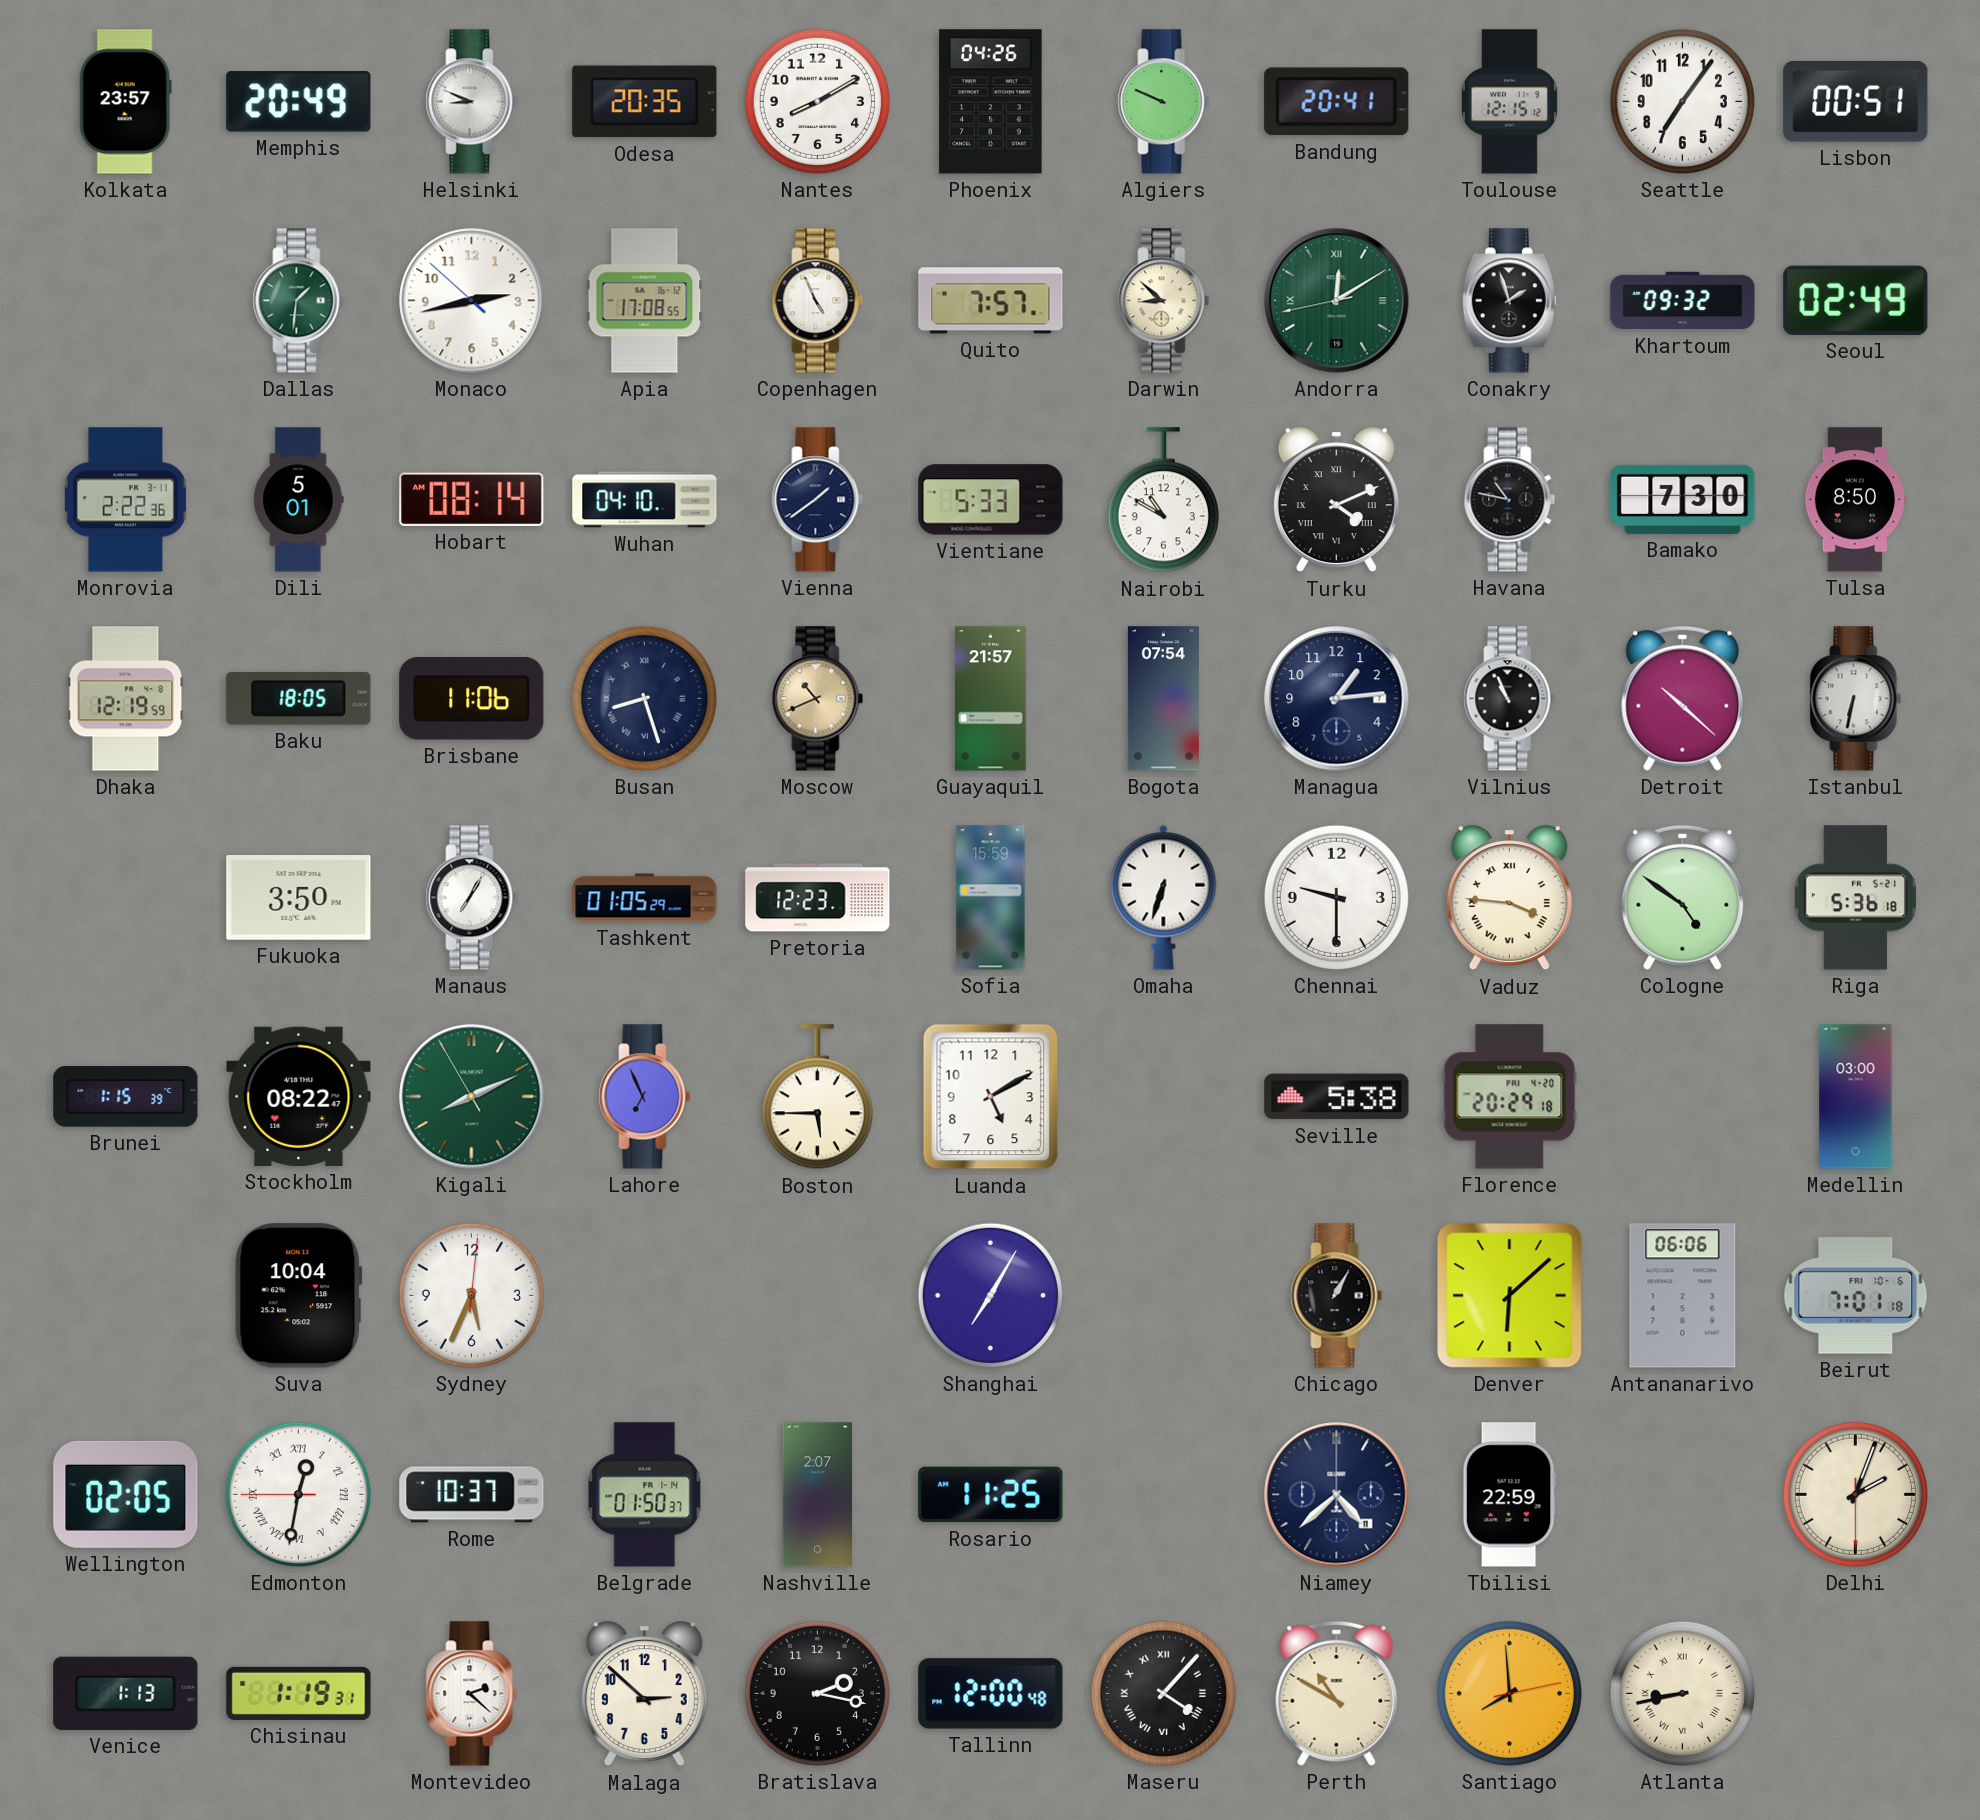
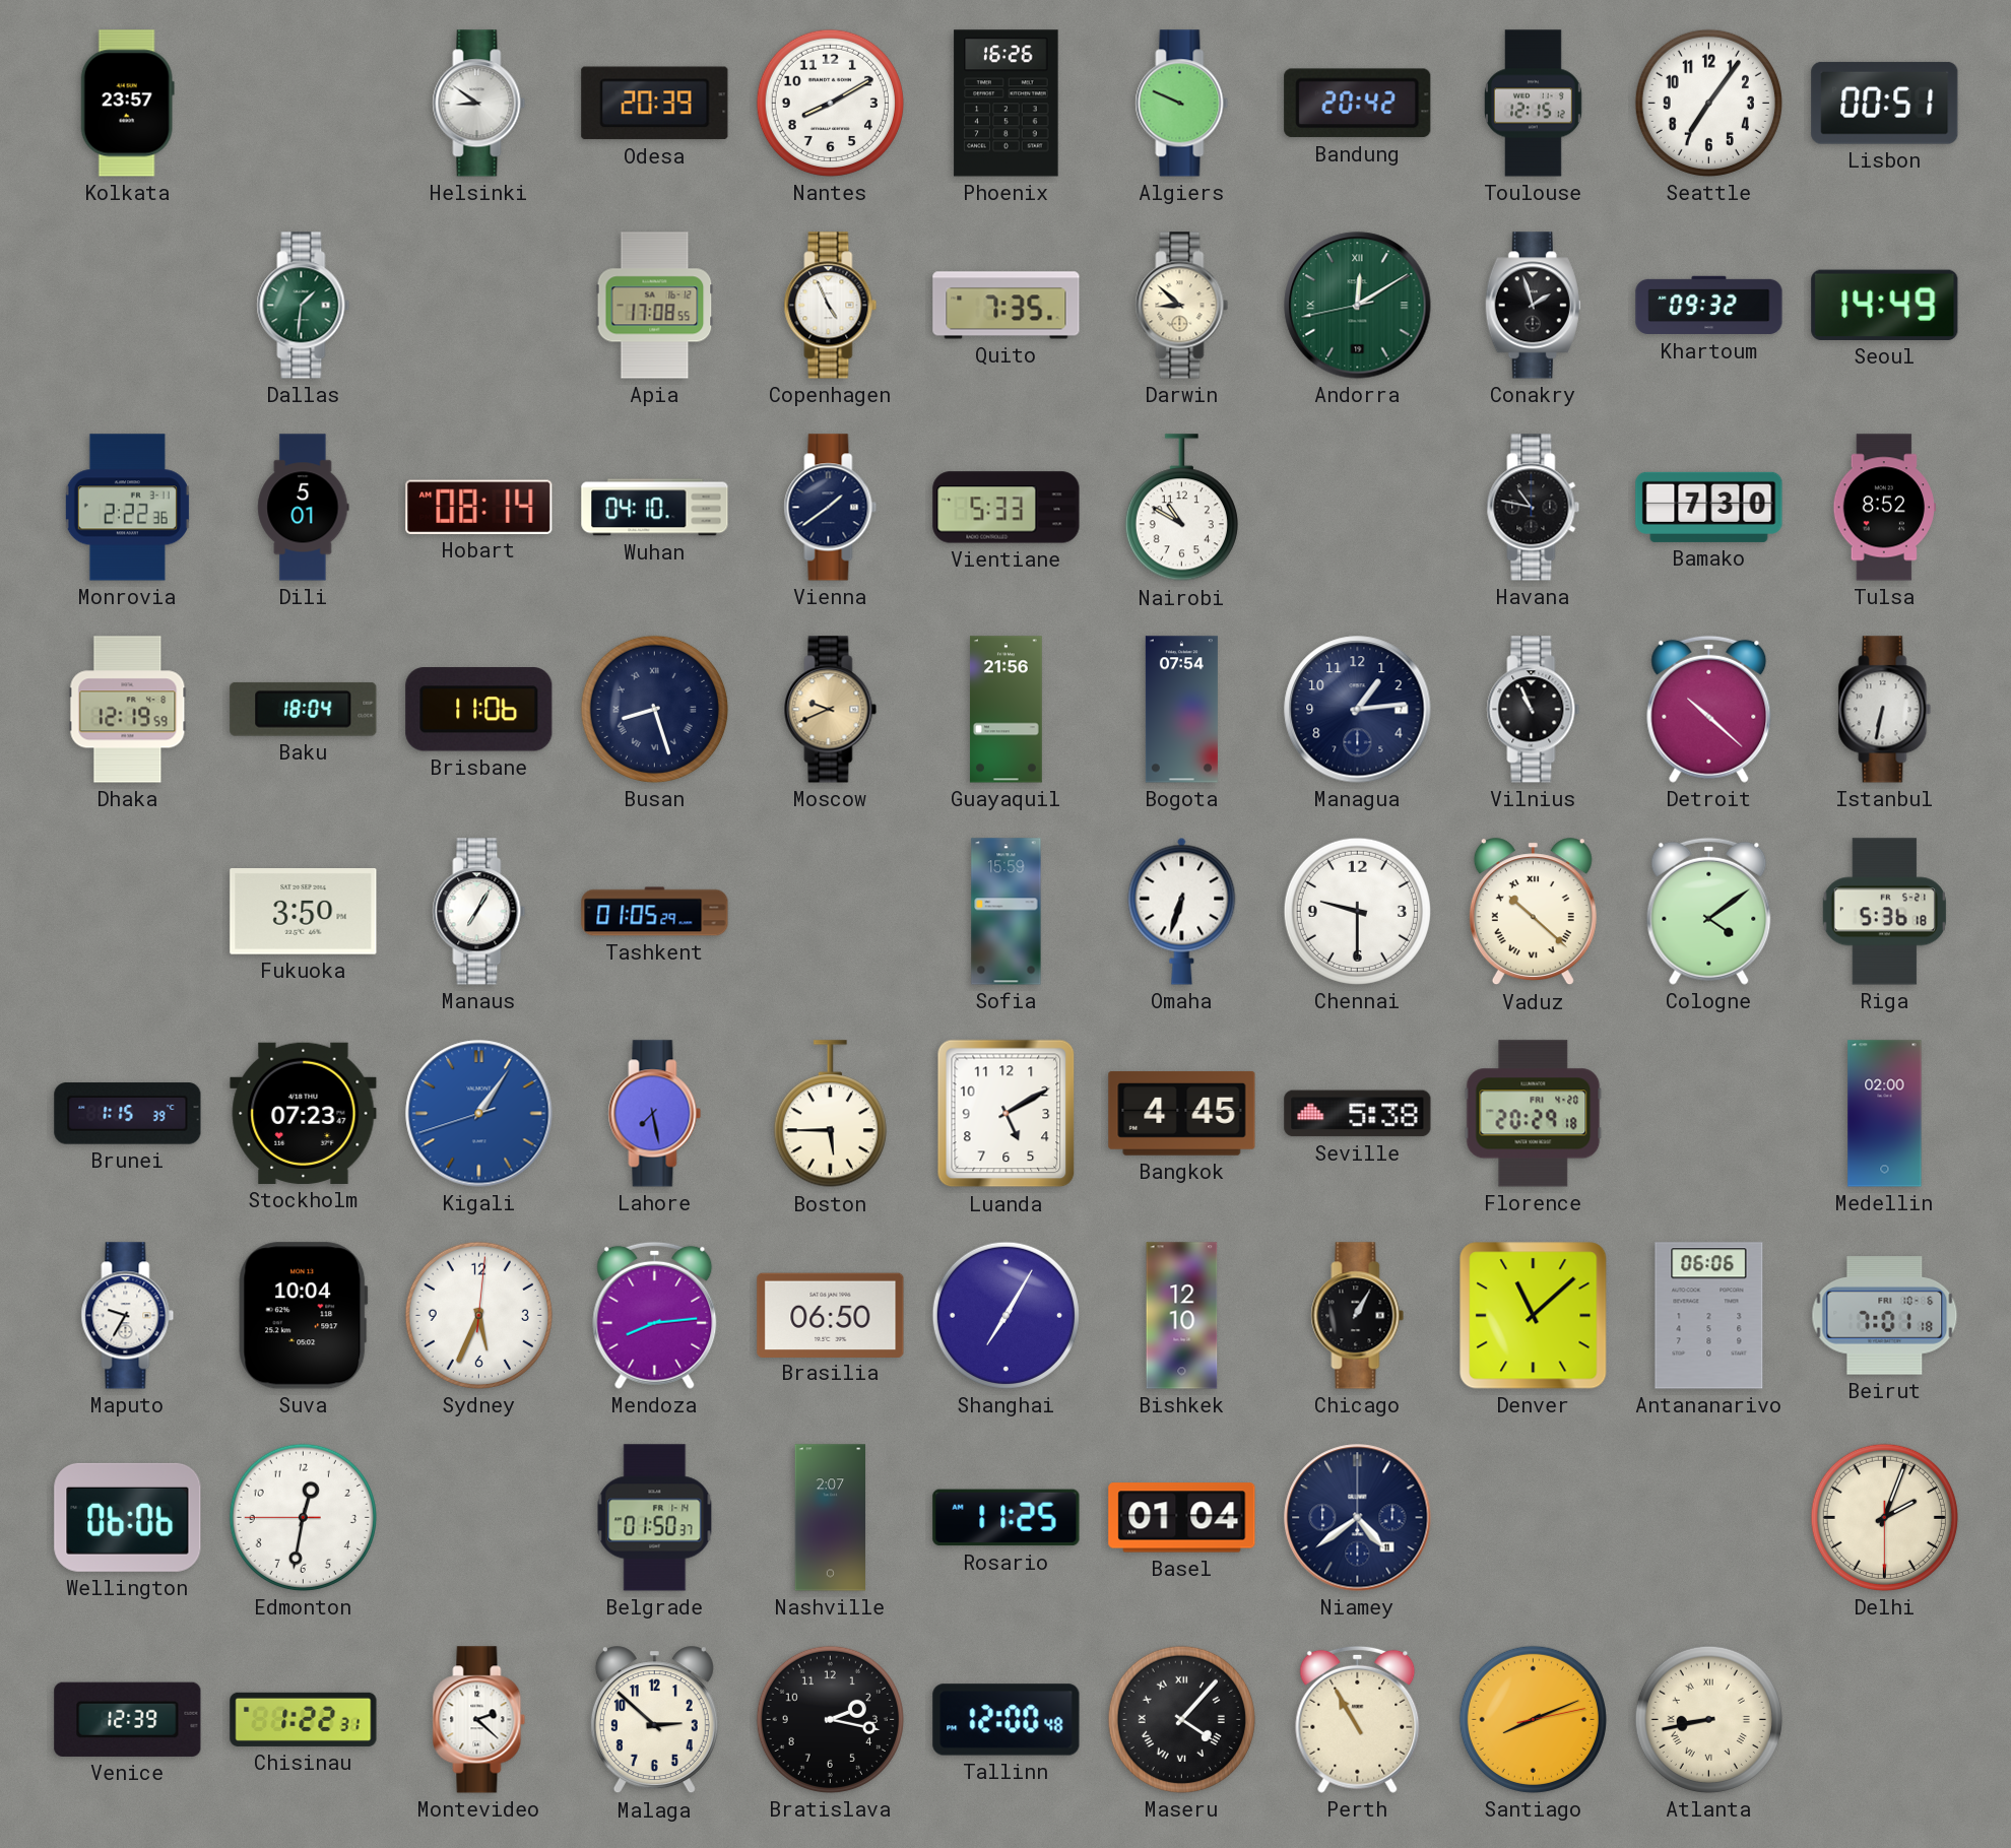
Memphis: 20:49 -> none
Helsinki: 8:49 -> 8:51
Odesa: 20:35 -> 20:39
Phoenix: 04:26 -> 16:26
Bandung: 20:41 -> 20:42
Monaco: 2:42 -> none
Quito: 7:57 -> 7:35
Seoul: 02:49 -> 14:49
Turku: 4:11 -> none
Tulsa: 8:50 -> 8:52
Baku: 18:05 -> 18:04
Moscow: 10:41 -> 9:41
Guayaquil: 21:57 -> 21:56
Pretoria: 12:23 -> none
Vaduz: 3:46 -> 10:22
Cologne: 4:51 -> 4:09
Stockholm: 08:22 -> 07:23
Kigali: 8:10 -> 1:05
Kigali dial: green -> blue
Lahore: 6:56 -> 7:28
Bangkok: none -> 4:45
Medellin: 03:00 -> 02:00
Maputo: none -> 9:35
Mendoza: none -> 8:14
Brasilia: none -> 06:50
Bishkek: none -> 12:10
Denver: 6:08 -> 11:08
Wellington: 02:05 -> 06:06
Edmonton numerals: Roman -> Arabic
Rome: 10:37 -> none
Basel: none -> 01:04
Niamey: 4:38 -> 4:39
Tbilisi: 22:59 -> none
Venice: 1:13 -> 12:39
Chisinau: 1:19 -> 1:22
Perth: 10:50 -> 10:55
Santiago: 7:59 -> 8:11
